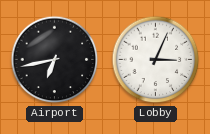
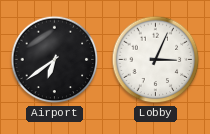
Airport: 6:43 -> 6:39
